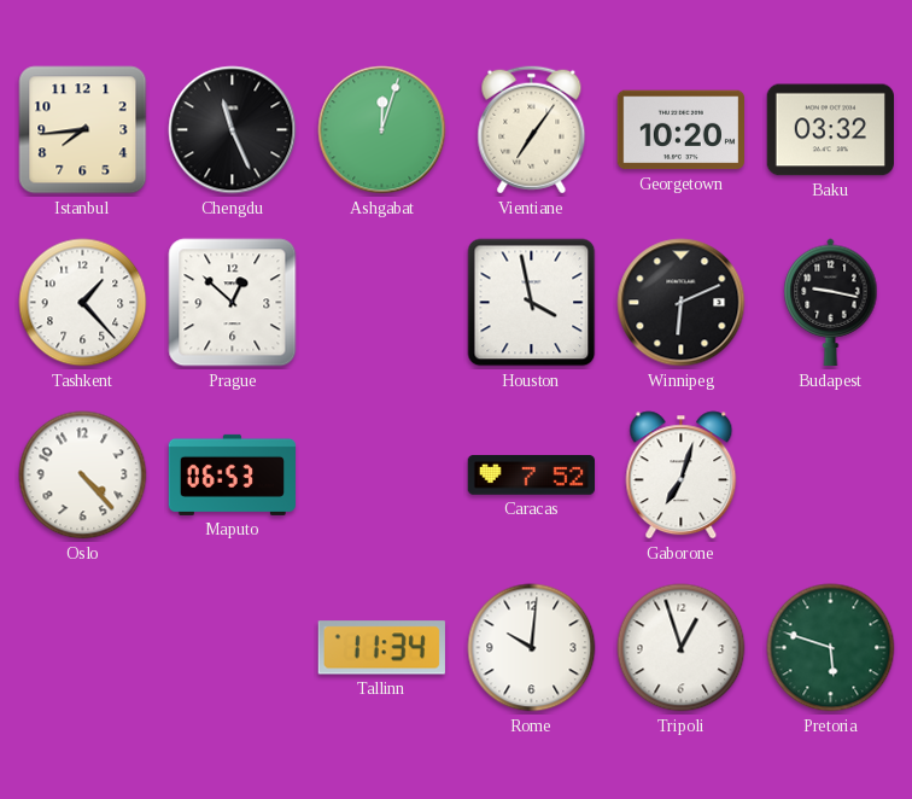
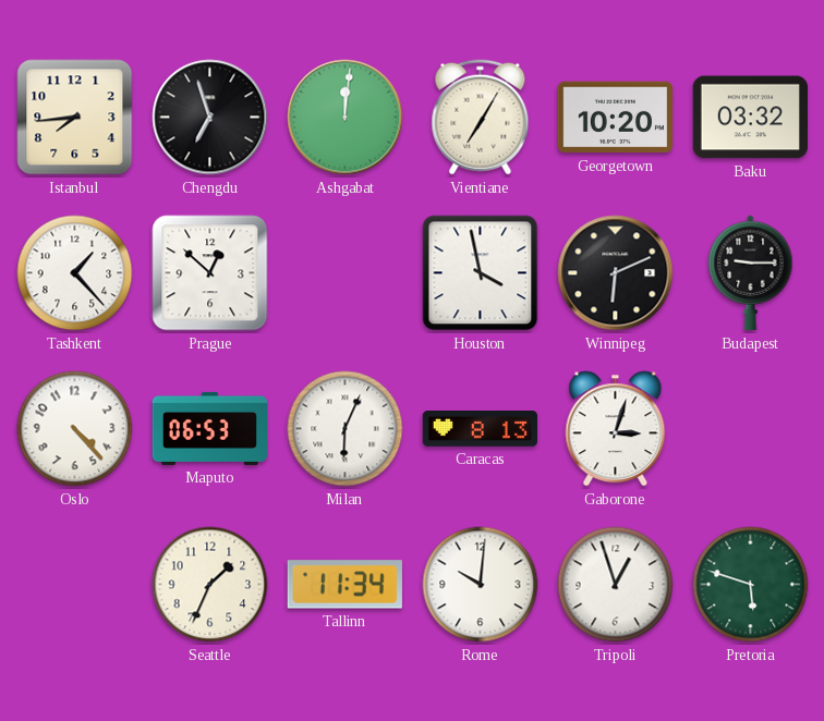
Chengdu: 11:26 -> 6:57
Ashgabat: 12:03 -> 12:01
Vientiane: 7:06 -> 7:05
Budapest: 9:17 -> 9:15
Milan: none -> 6:04
Caracas: 7:52 -> 8:13
Gaborone: 7:03 -> 3:03
Seattle: none -> 1:34
